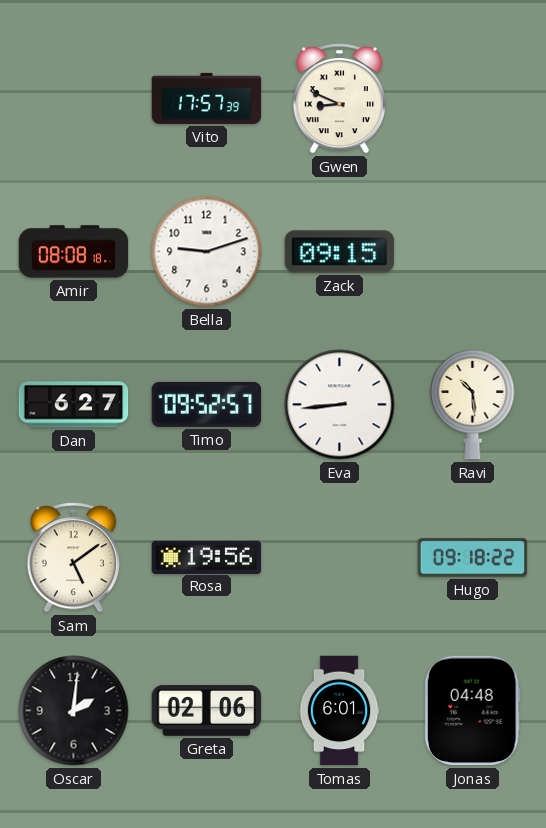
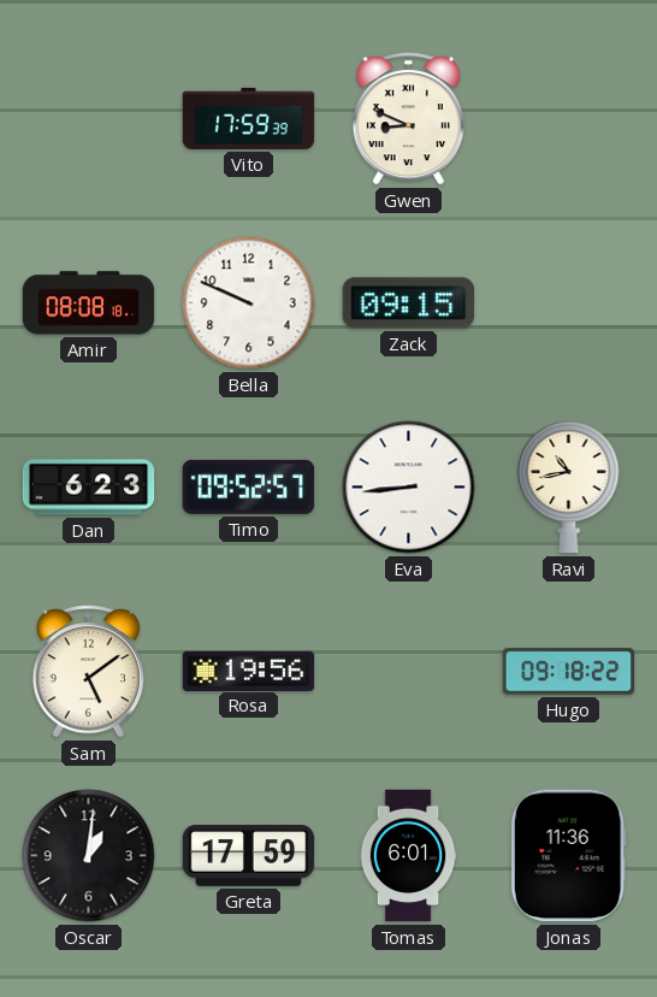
Vito: 17:57 -> 17:59
Bella: 9:12 -> 9:49
Dan: 6:27 -> 6:23
Ravi: 10:29 -> 10:43
Oscar: 2:01 -> 1:01
Greta: 02:06 -> 17:59
Jonas: 04:48 -> 11:36
